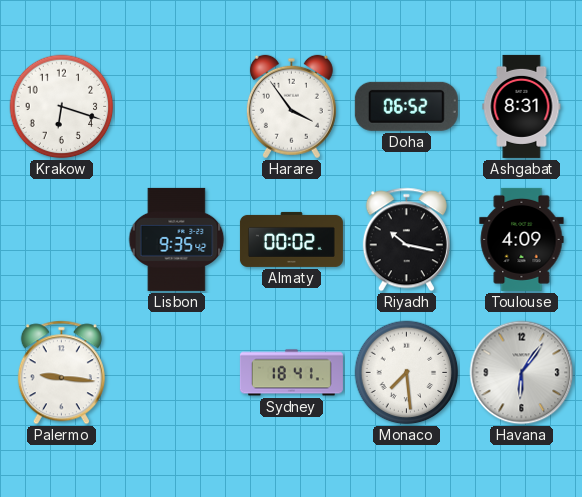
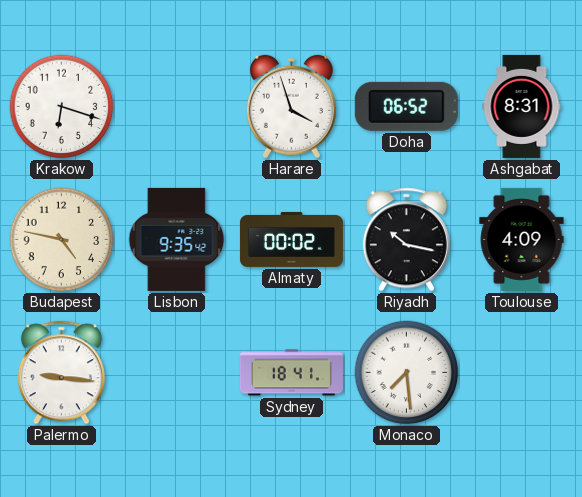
Harare: 3:54 -> 3:57
Budapest: none -> 4:47
Havana: 6:06 -> none
